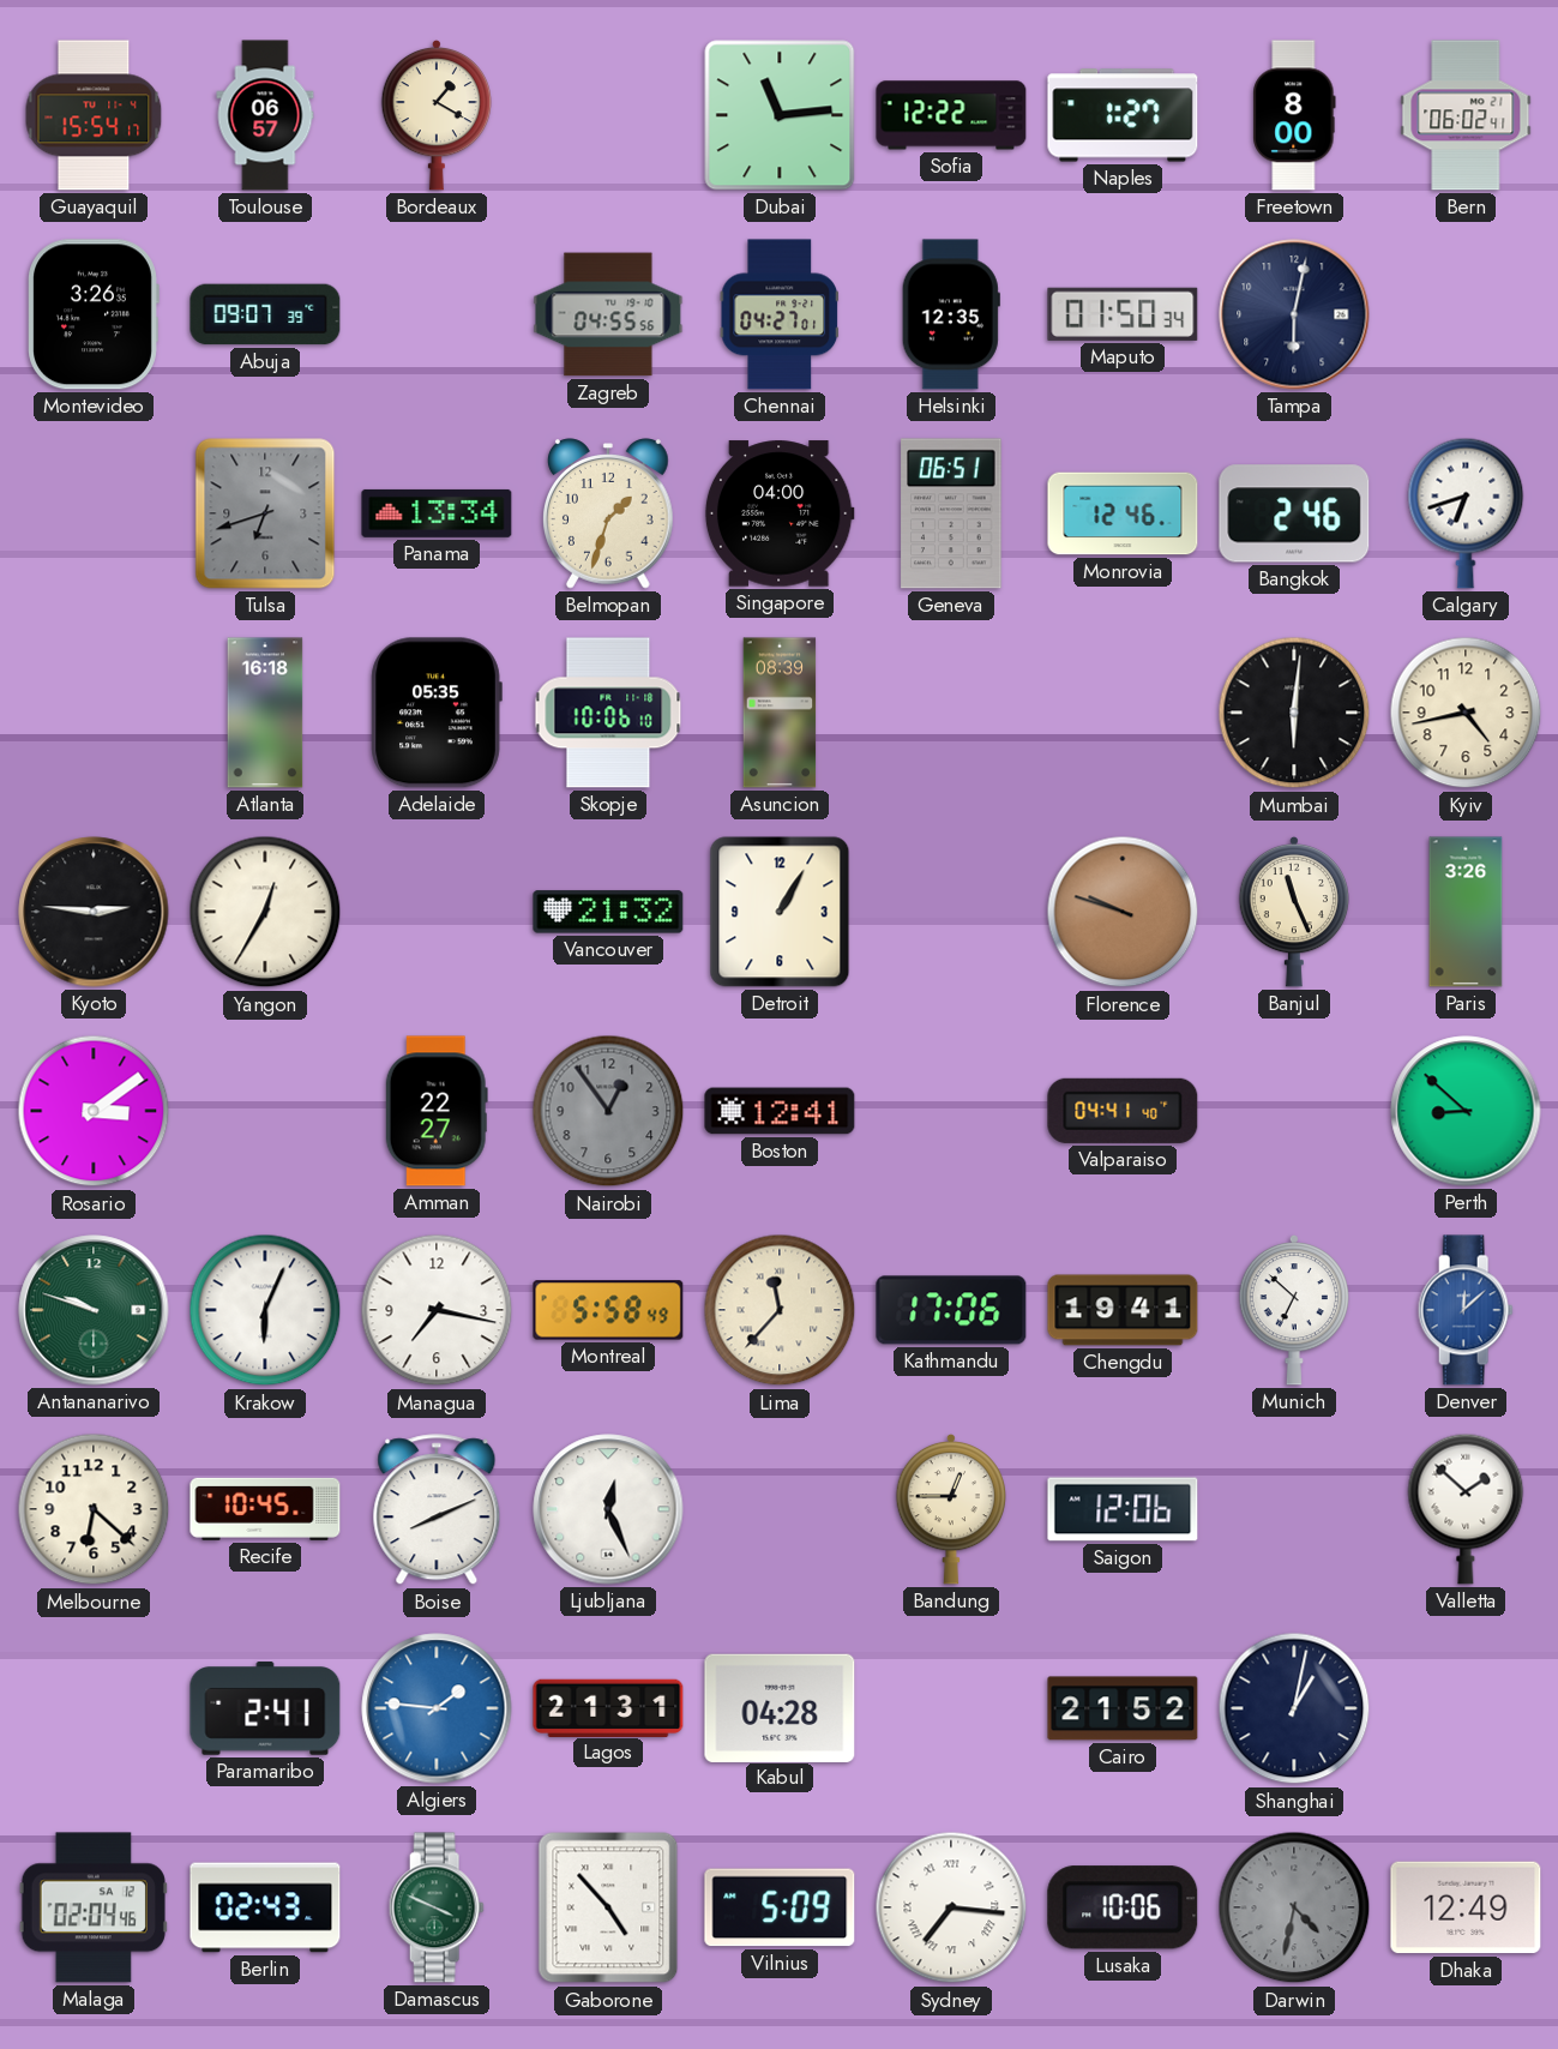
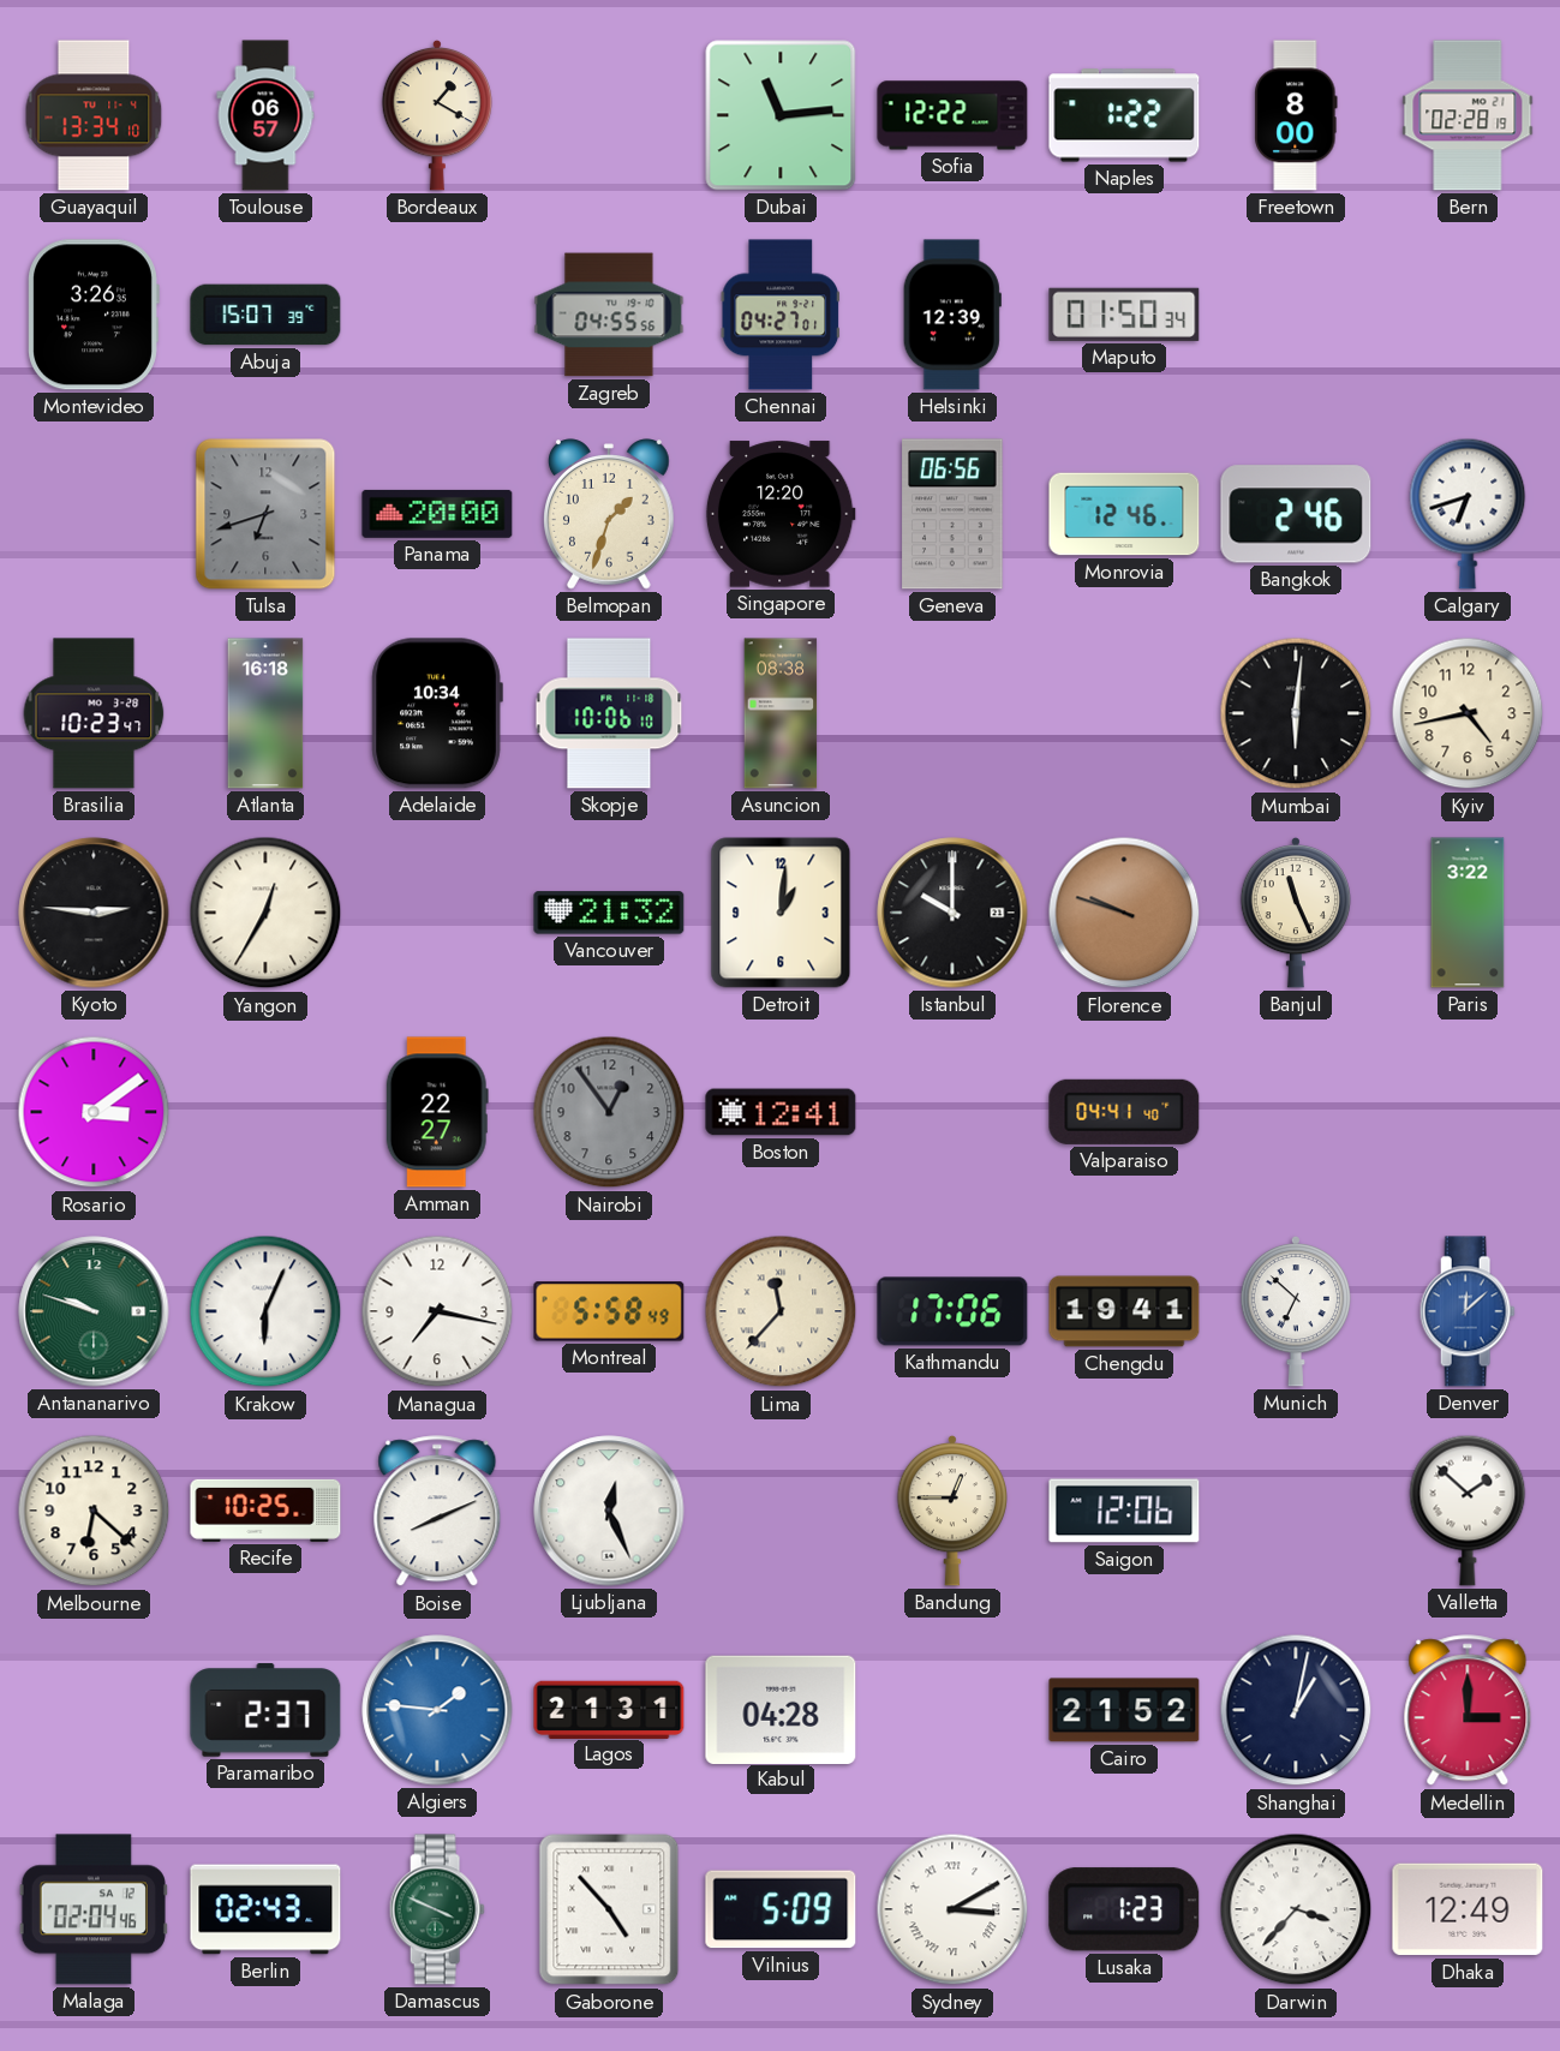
Guayaquil: 15:54 -> 13:34
Naples: 1:27 -> 1:22
Bern: 06:02 -> 02:28
Abuja: 09:07 -> 15:07
Helsinki: 12:35 -> 12:39
Tampa: 6:02 -> none
Panama: 13:34 -> 20:00
Singapore: 04:00 -> 12:20
Geneva: 06:51 -> 06:56
Brasilia: none -> 10:23
Adelaide: 05:35 -> 10:34
Asuncion: 08:39 -> 08:38
Detroit: 1:05 -> 1:01
Istanbul: none -> 10:00
Paris: 3:26 -> 3:22
Perth: 8:52 -> none
Recife: 10:45 -> 10:25
Paramaribo: 2:41 -> 2:37
Medellin: none -> 3:00
Sydney: 7:16 -> 3:10
Lusaka: 10:06 -> 1:23
Darwin: 4:32 -> 3:37
Darwin dial: grey -> white
